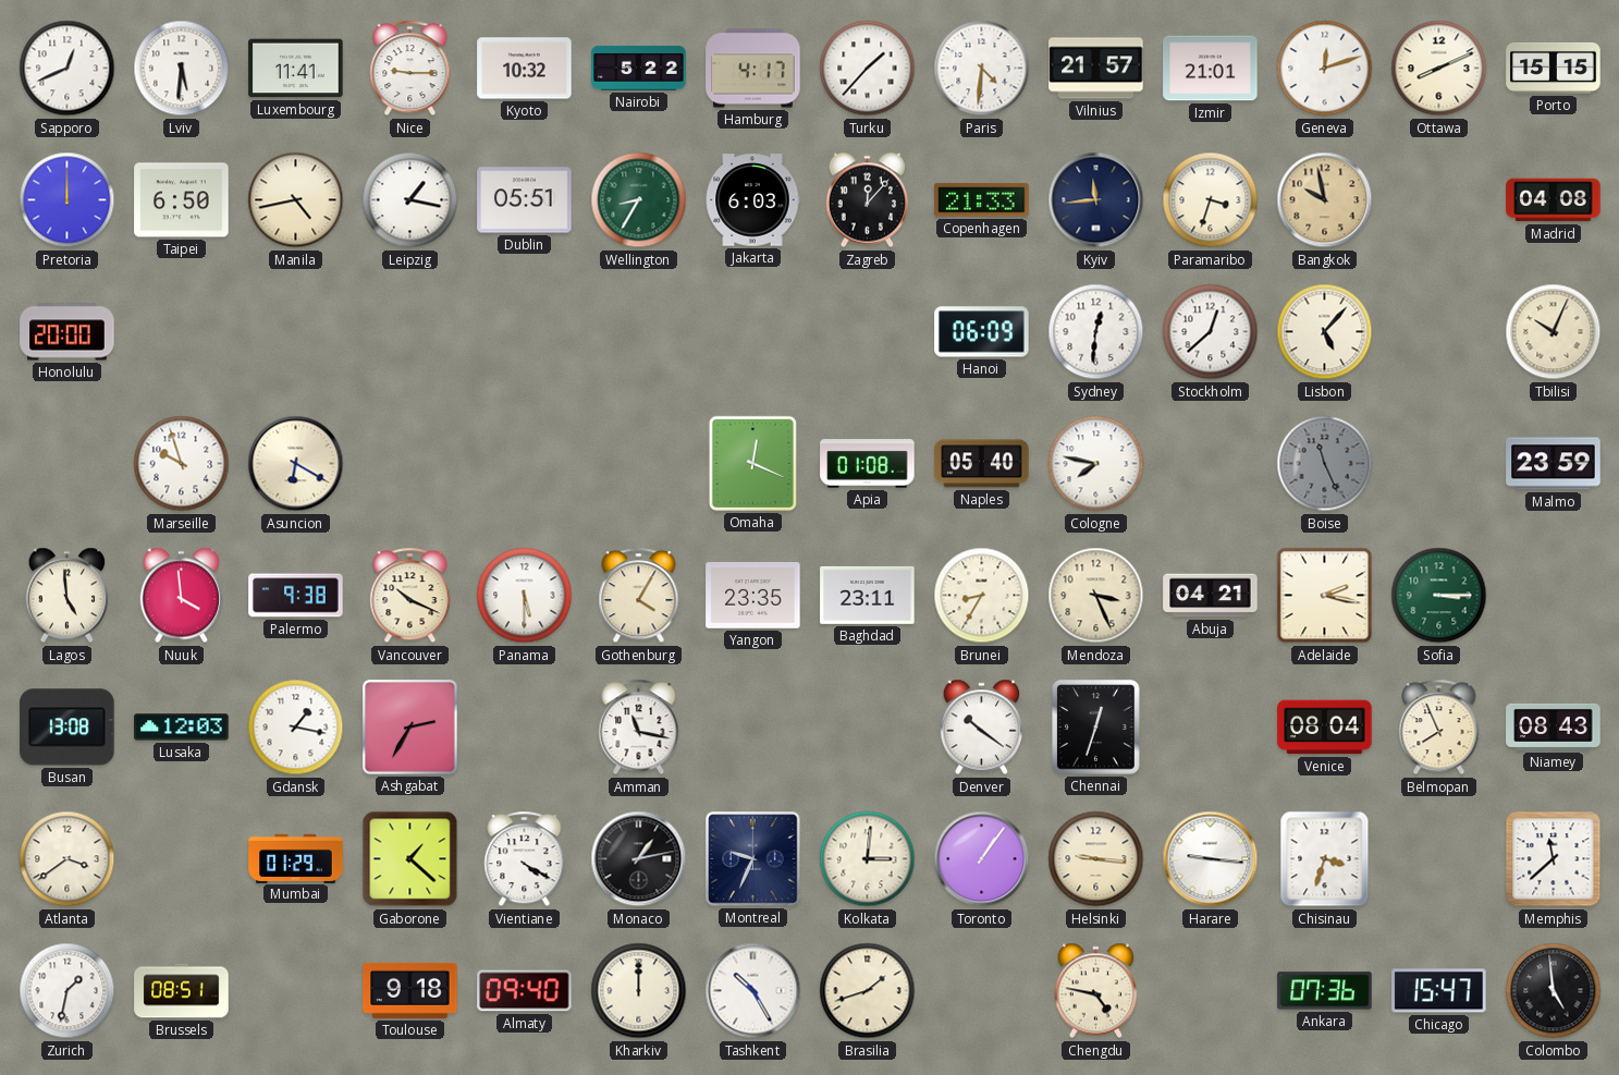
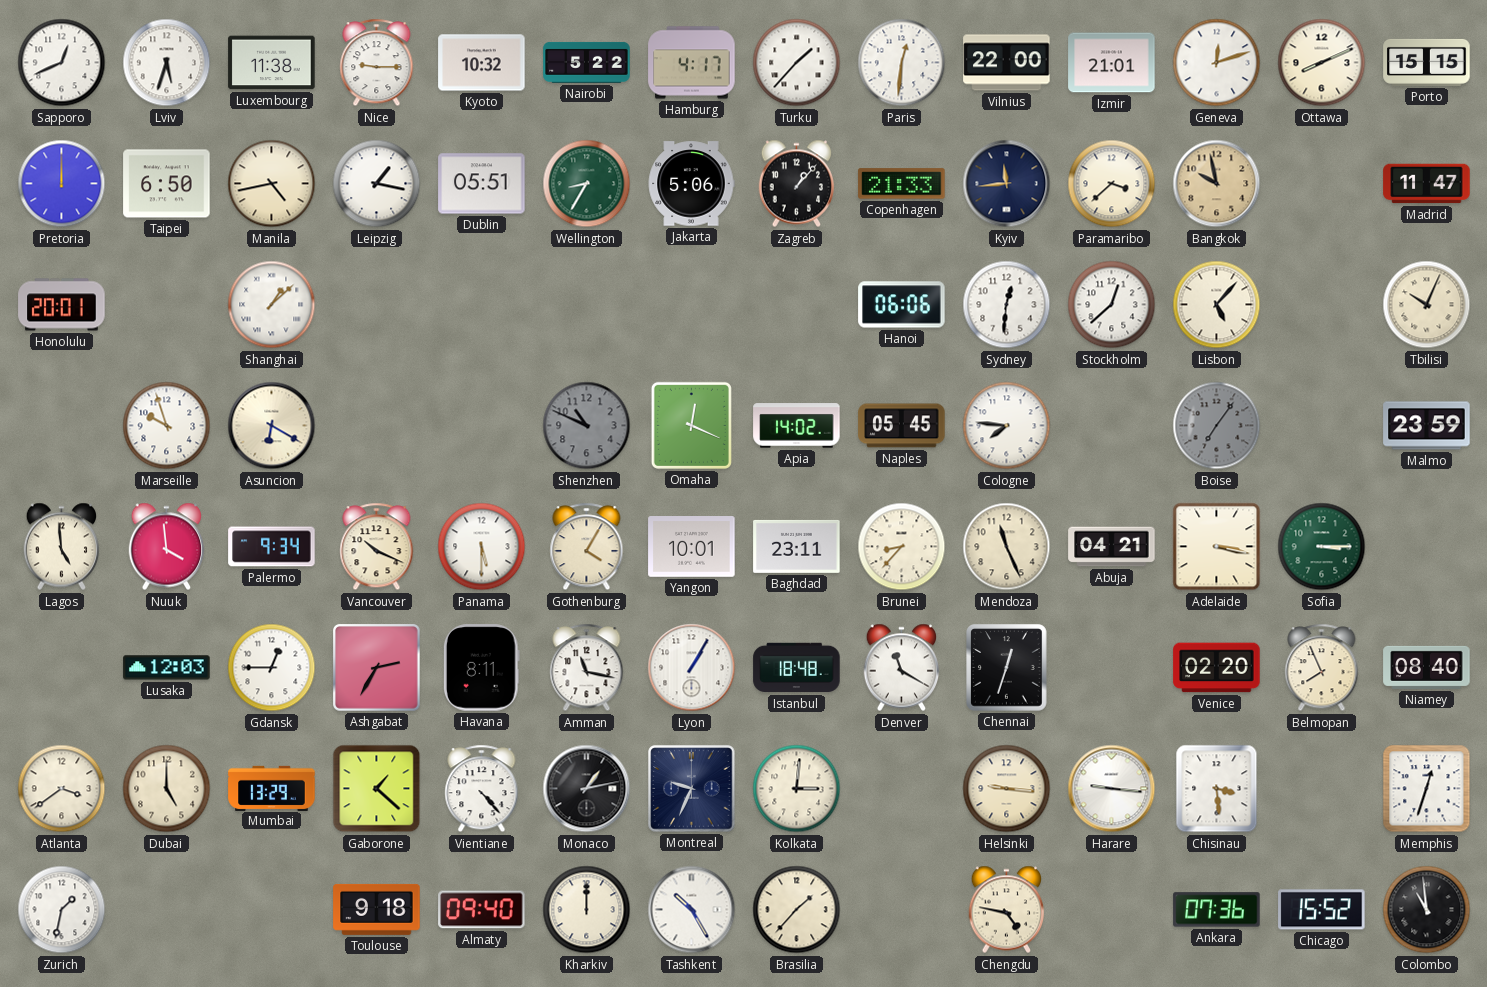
Lviv: 5:31 -> 5:33
Luxembourg: 11:41 -> 11:38
Paris: 4:31 -> 12:31
Vilnius: 21:57 -> 22:00
Jakarta: 6:03 -> 5:06
Zagreb: 12:07 -> 1:07
Paramaribo: 3:33 -> 3:38
Madrid: 04:08 -> 11:47
Honolulu: 20:00 -> 20:01
Shanghai: none -> 1:08
Hanoi: 06:09 -> 06:06
Shenzhen: none -> 10:49
Apia: 01:08 -> 14:02
Naples: 05:40 -> 05:45
Cologne: 7:47 -> 7:46
Boise: 11:26 -> 7:06
Palermo: 9:38 -> 9:34
Yangon: 23:35 -> 10:01
Brunei: 8:35 -> 8:37
Mendoza: 3:26 -> 11:26
Adelaide: 2:17 -> 3:17
Busan: 13:08 -> none
Gdansk: 1:17 -> 12:45
Havana: none -> 8:11
Lyon: none -> 1:05
Istanbul: none -> 18:48
Denver: 10:21 -> 11:20
Venice: 08:04 -> 02:20
Niamey: 08:43 -> 08:40
Dubai: none -> 5:00
Mumbai: 01:29 -> 13:29
Vientiane: 4:20 -> 4:23
Toronto: 1:06 -> none
Chisinau: 3:33 -> 3:29
Memphis: 11:38 -> 12:33
Brussels: 08:51 -> none
Brasilia: 1:42 -> 1:37
Chicago: 15:47 -> 15:52
Colombo: 4:59 -> 10:59
